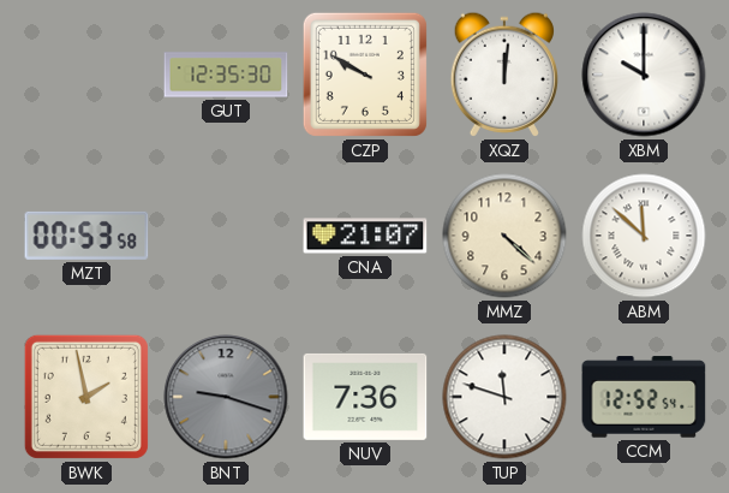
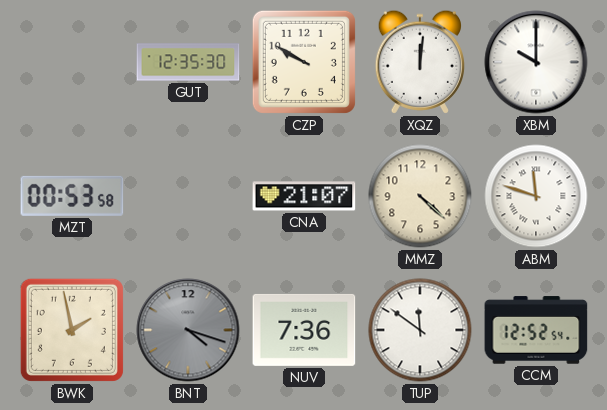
ABM: 11:52 -> 11:48
BNT: 9:18 -> 4:18
TUP: 11:48 -> 11:51
